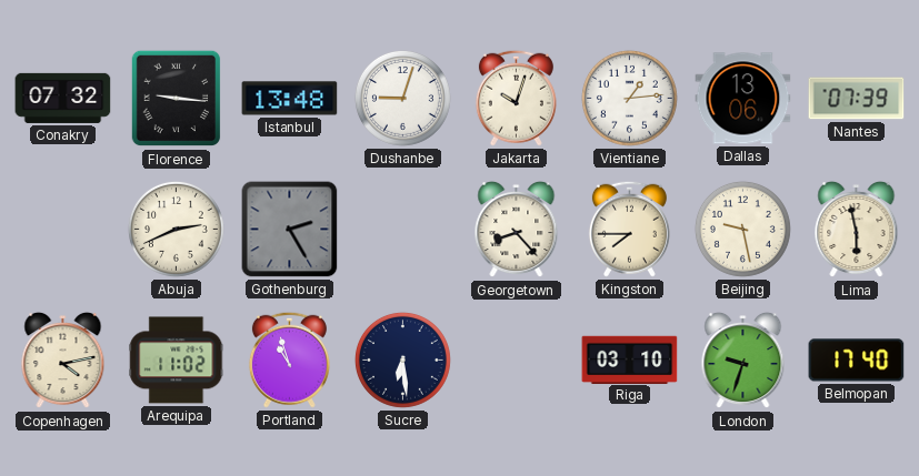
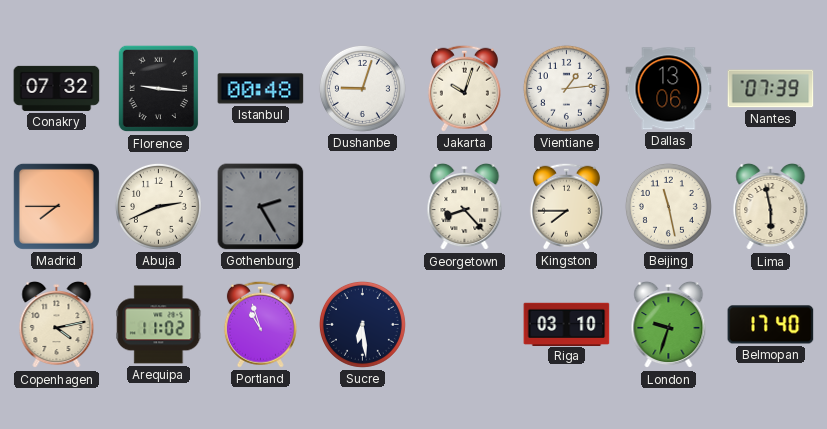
Istanbul: 13:48 -> 00:48
Madrid: none -> 7:45
Beijing: 9:28 -> 11:28
